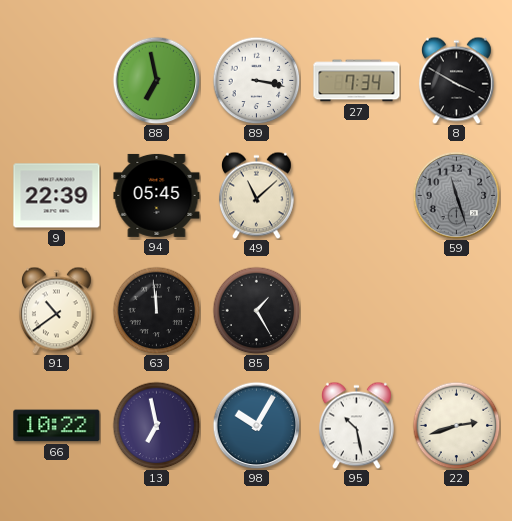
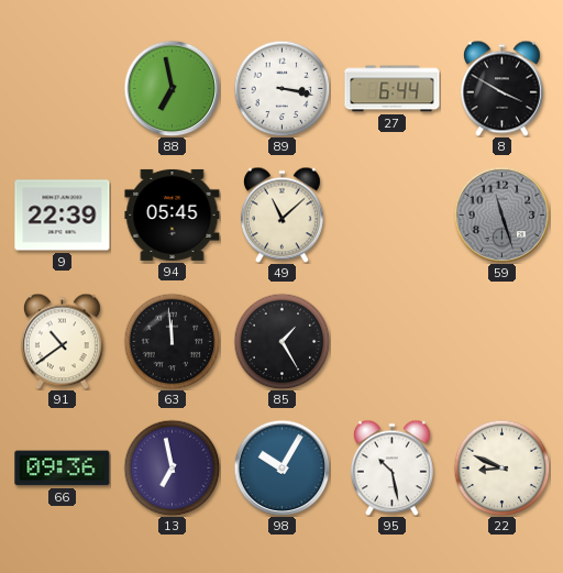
27: 7:34 -> 6:44
66: 10:22 -> 09:36
22: 2:42 -> 8:49
